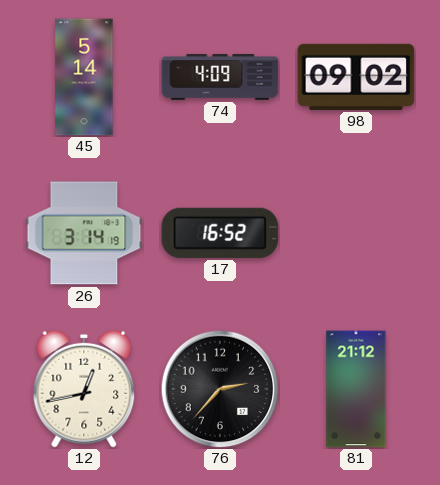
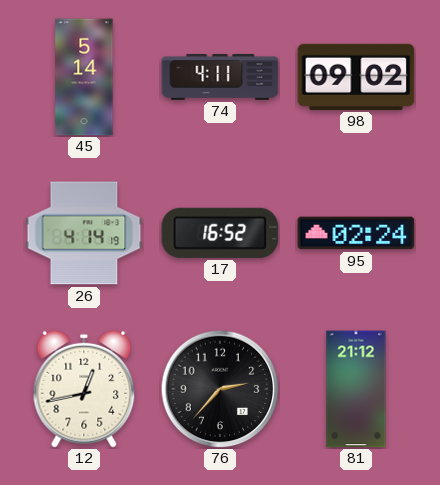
74: 4:09 -> 4:11
26: 3:14 -> 4:14
95: none -> 02:24
